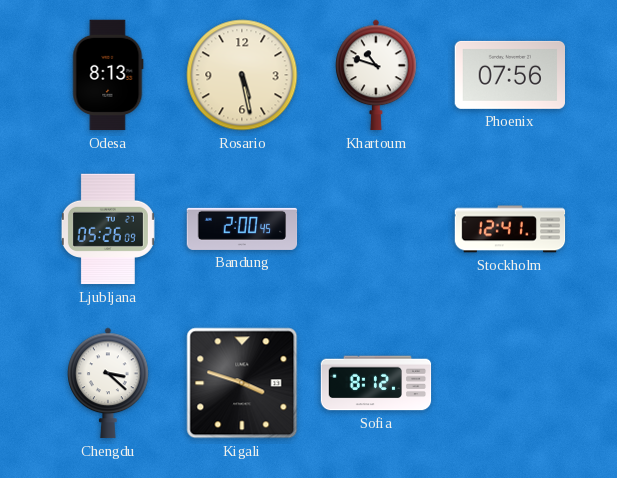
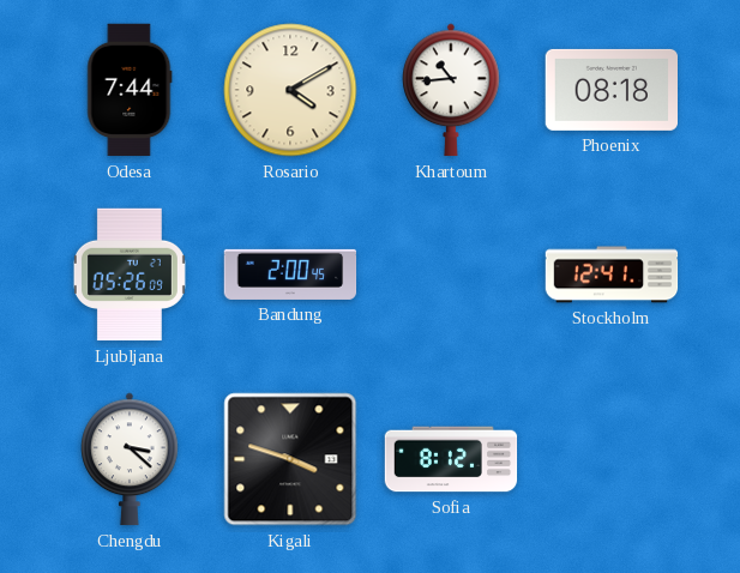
Odesa: 8:13 -> 7:44
Rosario: 5:28 -> 4:10
Khartoum: 10:48 -> 10:44
Phoenix: 07:56 -> 08:18
